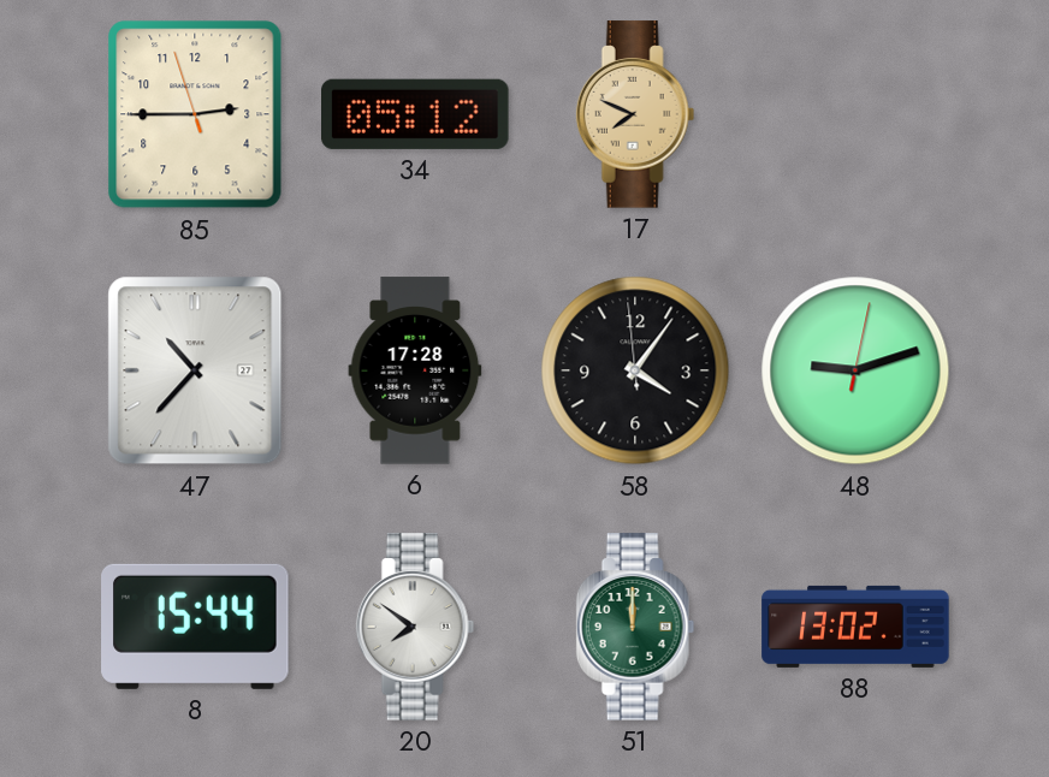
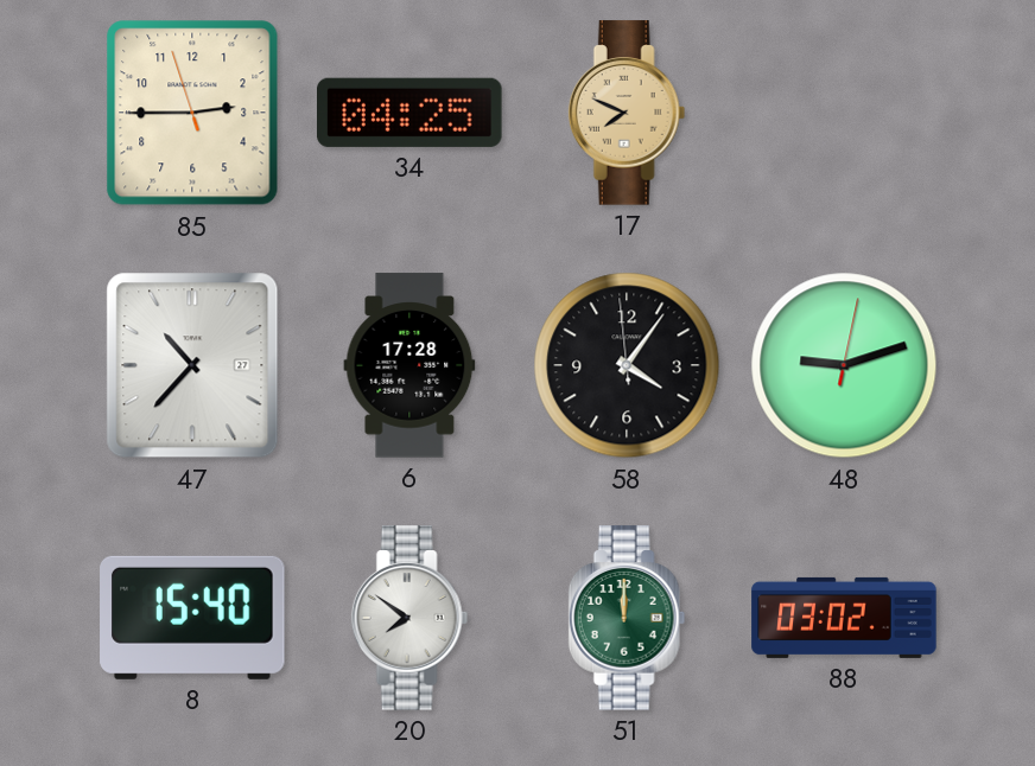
34: 05:12 -> 04:25
8: 15:44 -> 15:40
88: 13:02 -> 03:02
